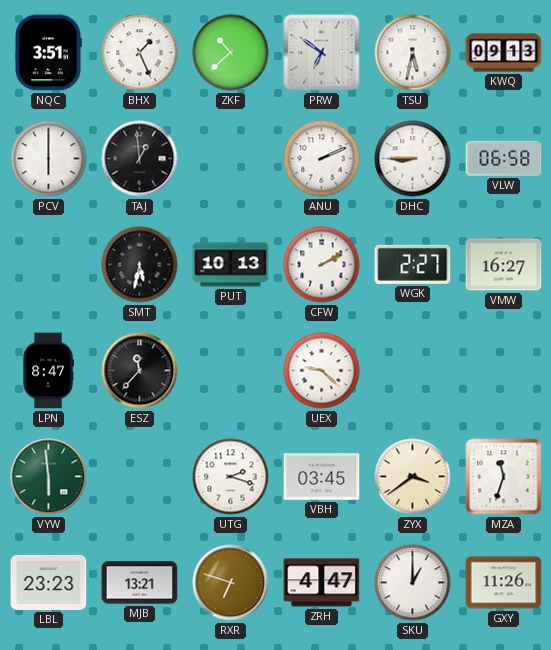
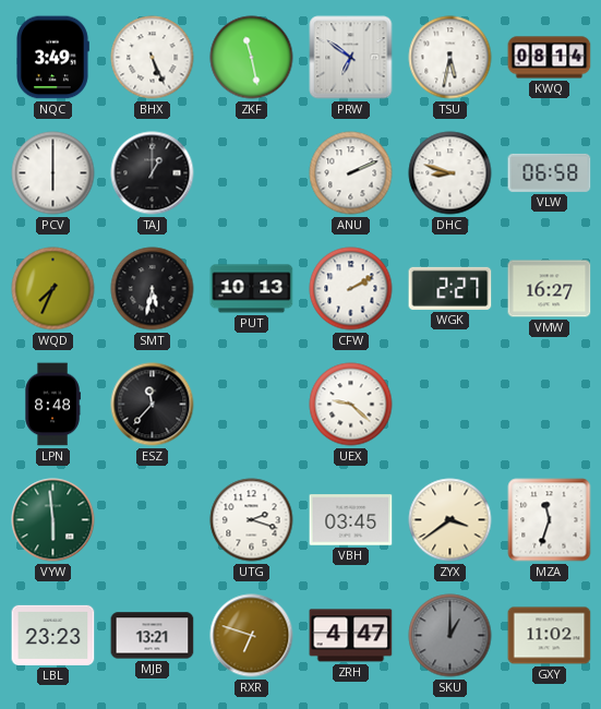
NQC: 3:51 -> 3:49
BHX: 1:26 -> 5:26
ZKF: 10:38 -> 11:28
KWQ: 09:13 -> 08:14
TAJ: 12:59 -> 1:00
DHC: 8:45 -> 8:48
WQD: none -> 7:34
LPN: 8:47 -> 8:48
SKU dial: white -> grey
GXY: 11:26 -> 11:02
